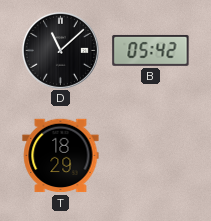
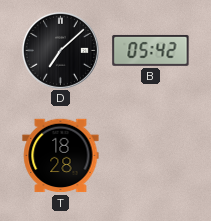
D: 11:08 -> 7:08
T: 18:29 -> 18:28
